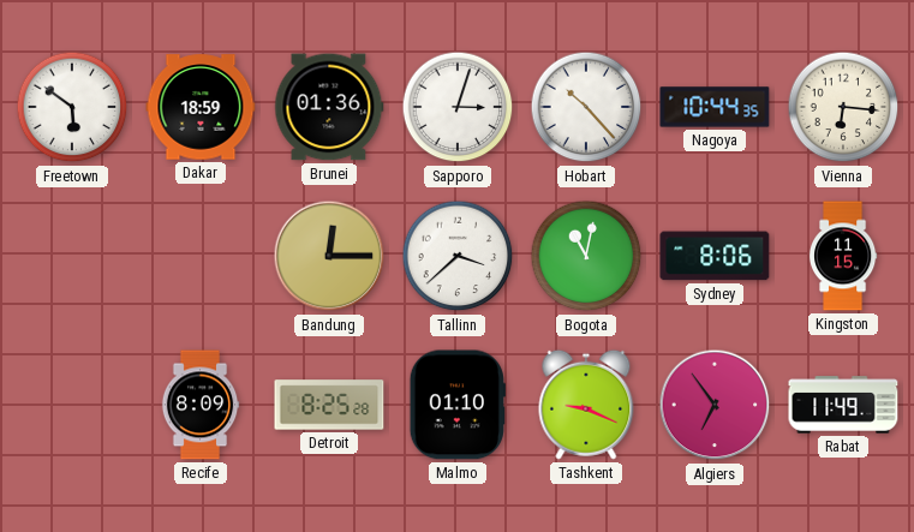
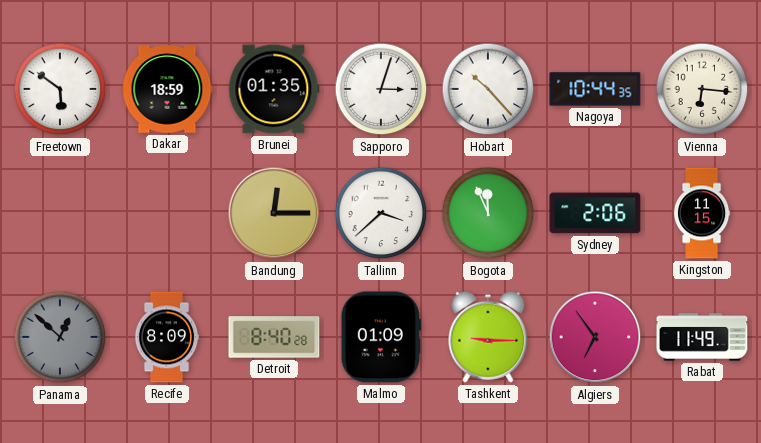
Brunei: 01:36 -> 01:35
Bogota: 11:02 -> 11:56
Sydney: 8:06 -> 2:06
Panama: none -> 12:52
Detroit: 8:25 -> 8:40
Malmo: 01:10 -> 01:09
Tashkent: 9:19 -> 9:15
